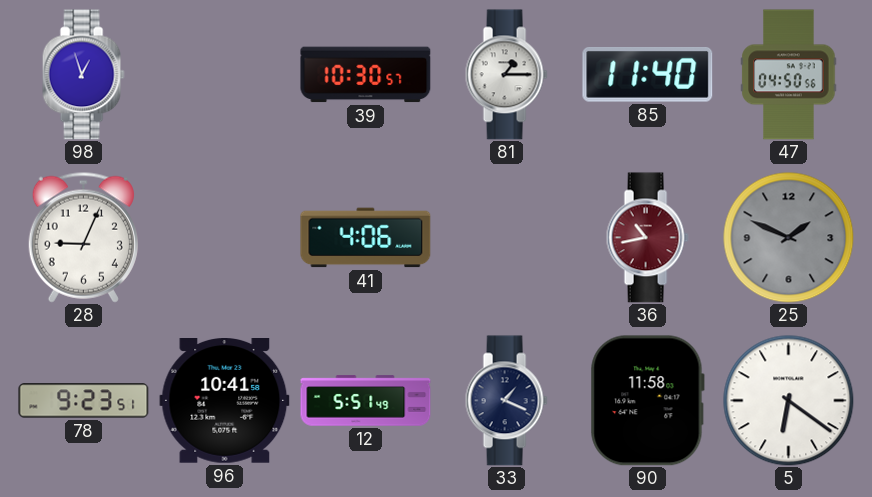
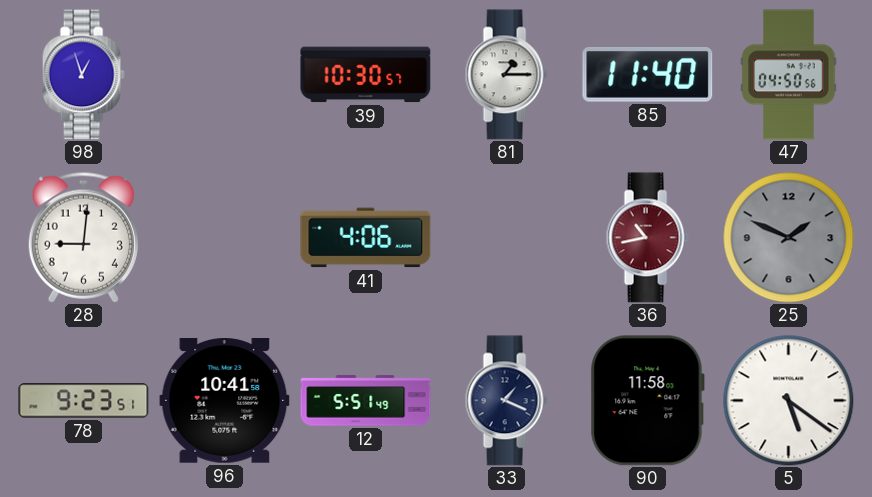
28: 9:04 -> 9:01
5: 6:21 -> 5:21
